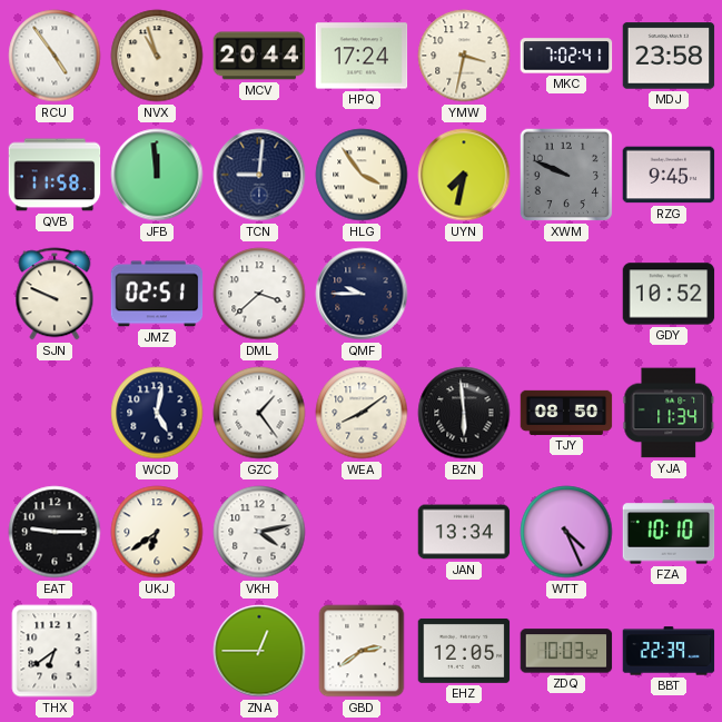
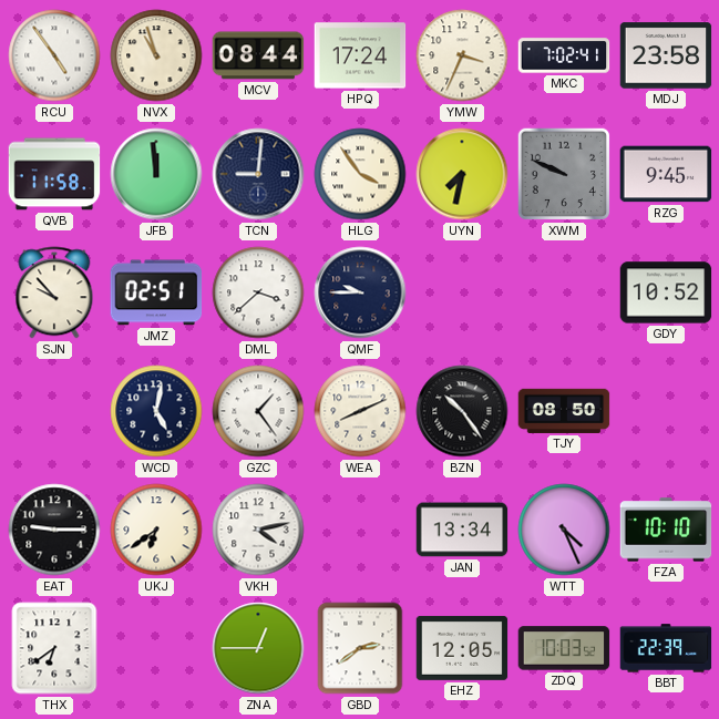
MCV: 20:44 -> 08:44
YMW: 3:32 -> 3:34
SJN: 9:49 -> 9:53
WEA: 8:09 -> 8:11
BZN: 5:59 -> 10:24
YJA: 11:34 -> none
